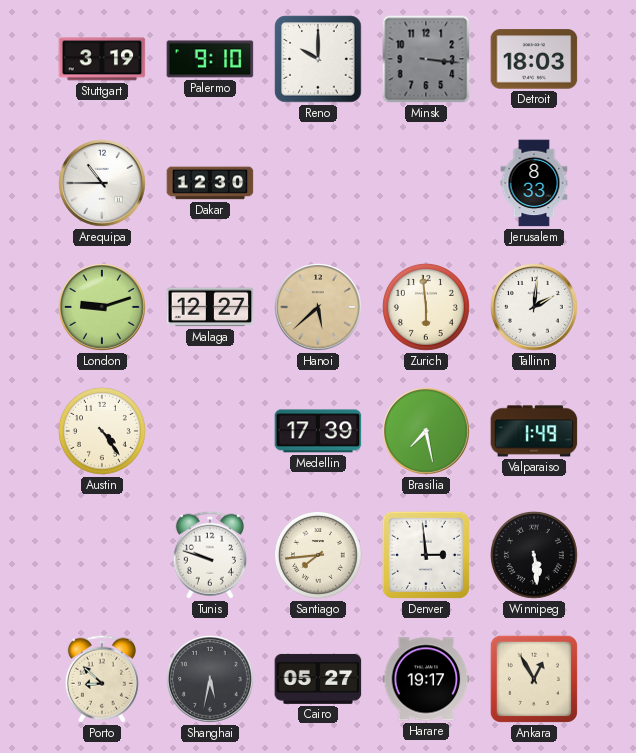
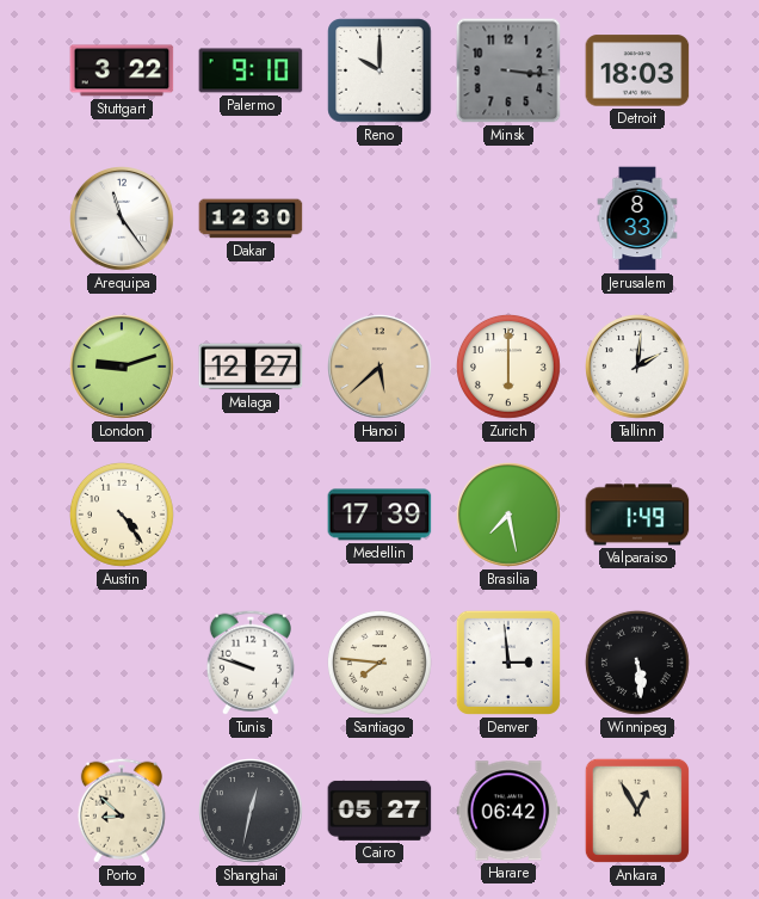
Stuttgart: 3:19 -> 3:22
Arequipa: 10:45 -> 11:24
Zurich: 5:59 -> 6:00
Santiago: 7:44 -> 7:46
Shanghai: 5:32 -> 12:32
Harare: 19:17 -> 06:42
